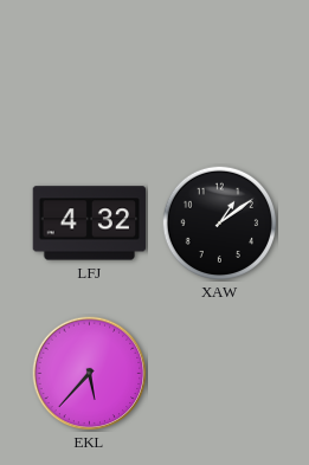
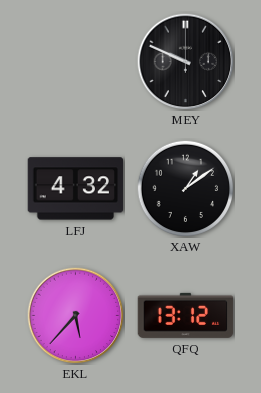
MEY: none -> 9:49
QFQ: none -> 13:12
